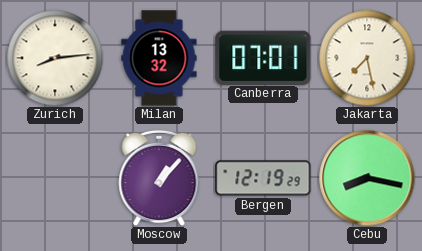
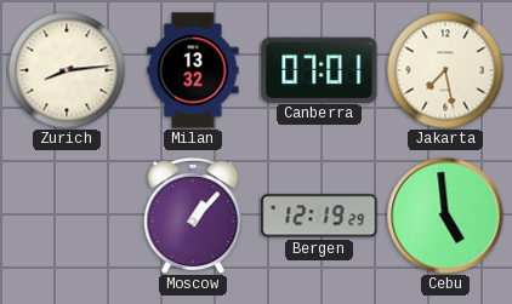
Cebu: 8:17 -> 4:59
